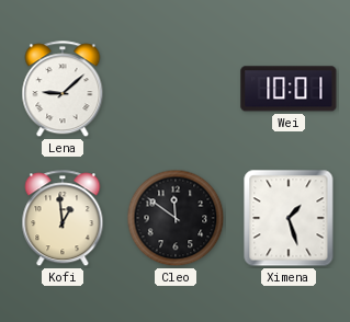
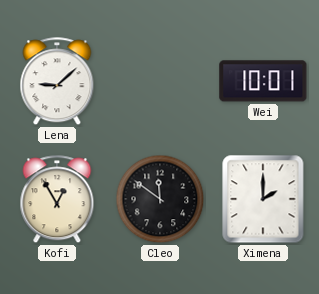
Kofi: 12:59 -> 12:55
Ximena: 1:27 -> 2:00
